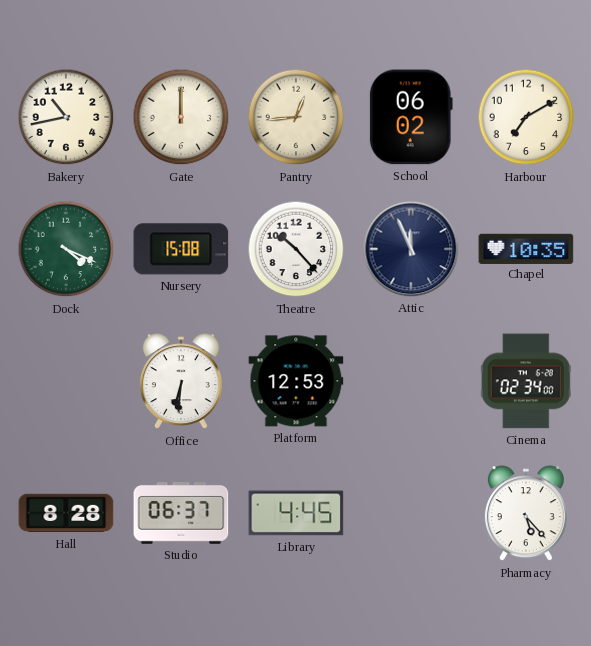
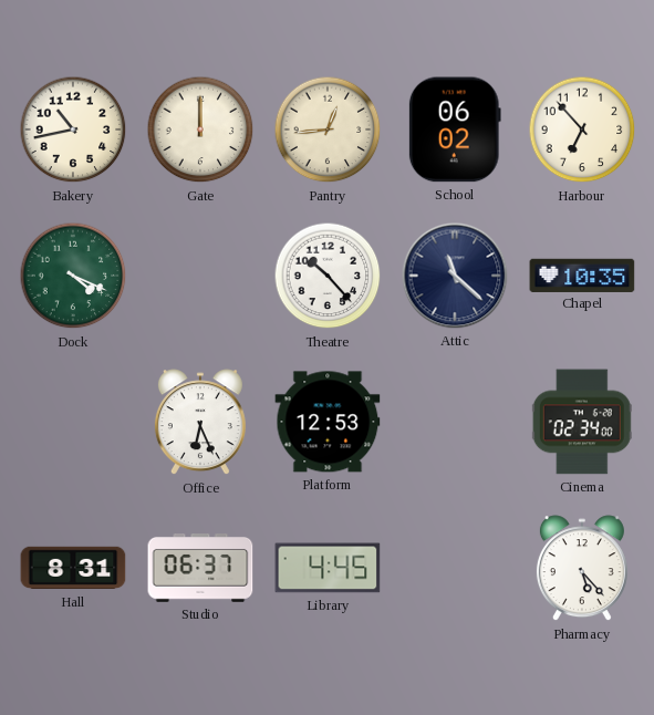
Harbour: 7:10 -> 6:53
Nursery: 15:08 -> none
Attic: 11:56 -> 11:22
Office: 6:31 -> 6:26
Hall: 8:28 -> 8:31
